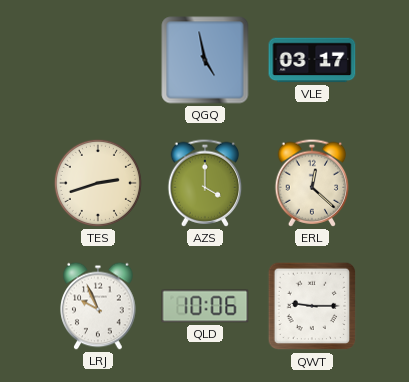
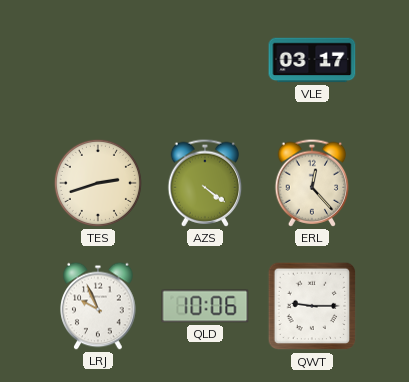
QGQ: 4:58 -> none
AZS: 4:00 -> 4:21
ERL: 12:22 -> 12:23
